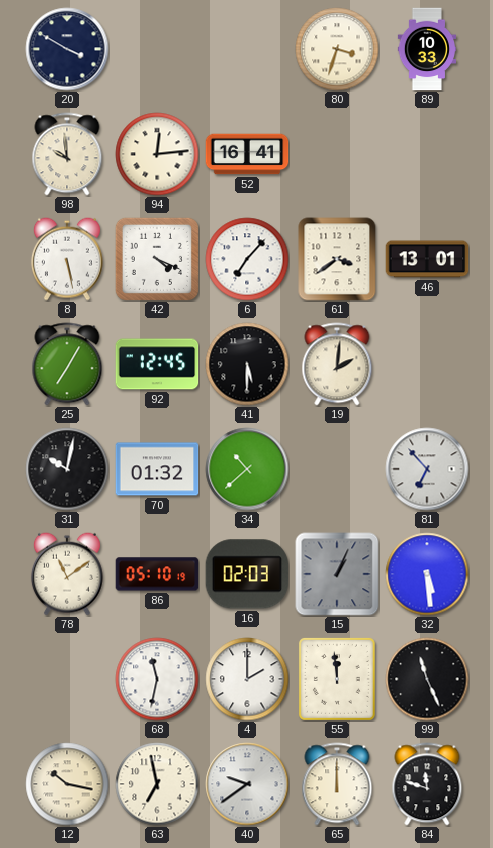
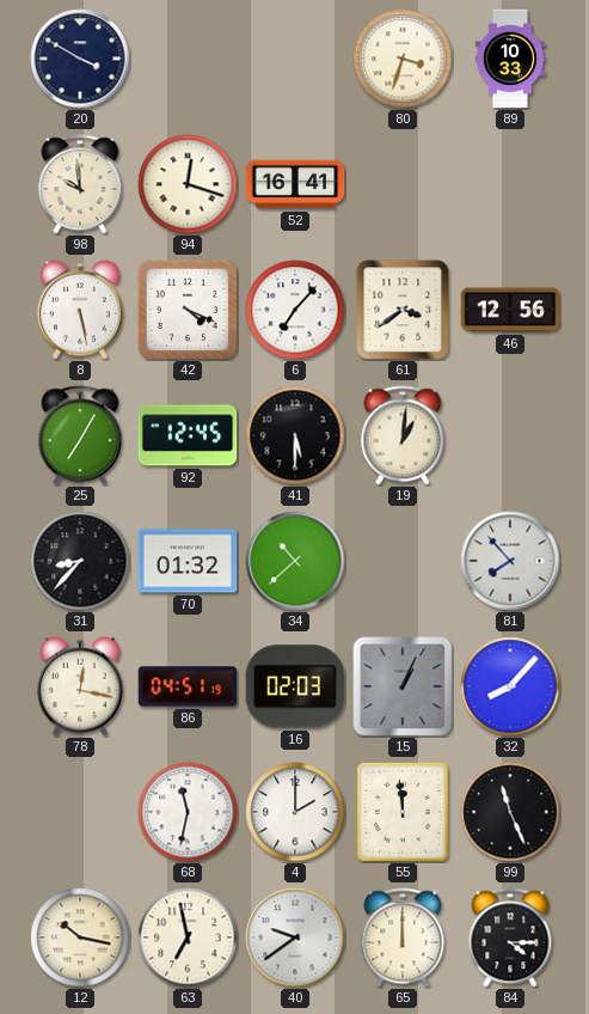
94: 12:14 -> 12:18
46: 13:01 -> 12:56
19: 2:01 -> 1:01
31: 10:02 -> 8:37
81: 6:53 -> 7:53
78: 11:09 -> 12:17
86: 05:10 -> 04:51
32: 5:29 -> 8:07
84: 11:48 -> 4:15
